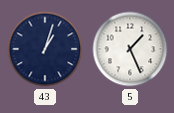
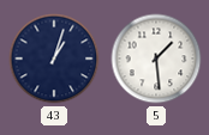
5: 1:26 -> 1:29
